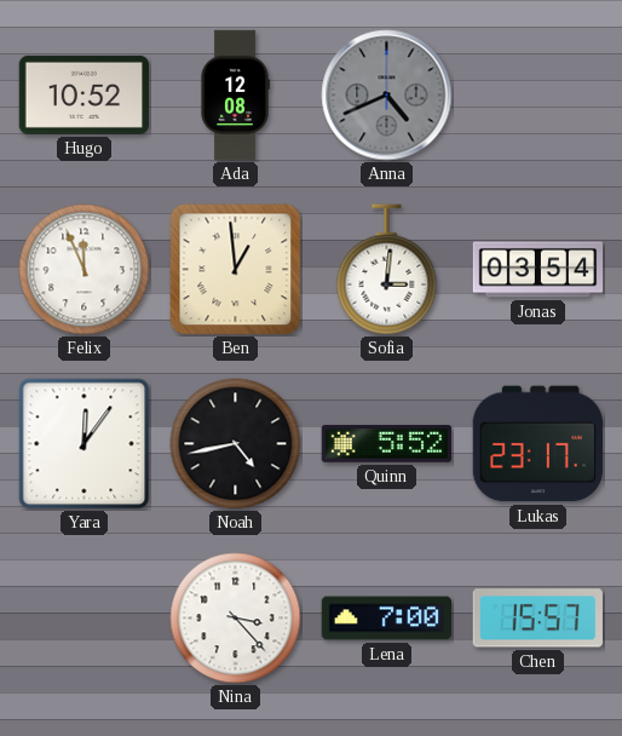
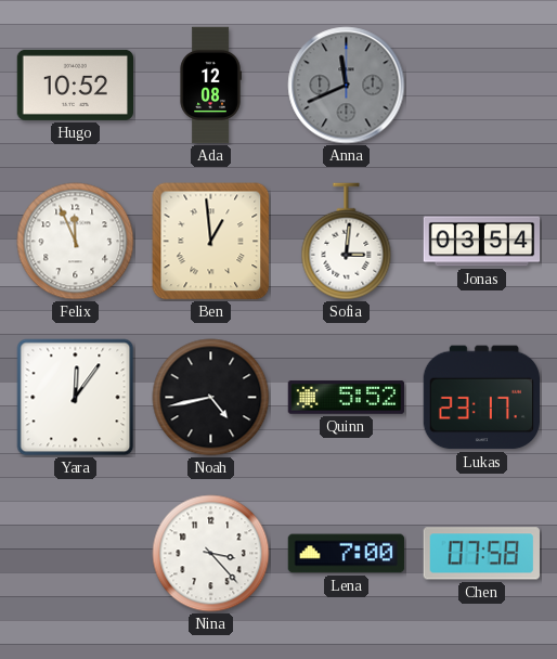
Anna: 4:41 -> 11:41
Chen: 15:57 -> 07:58
